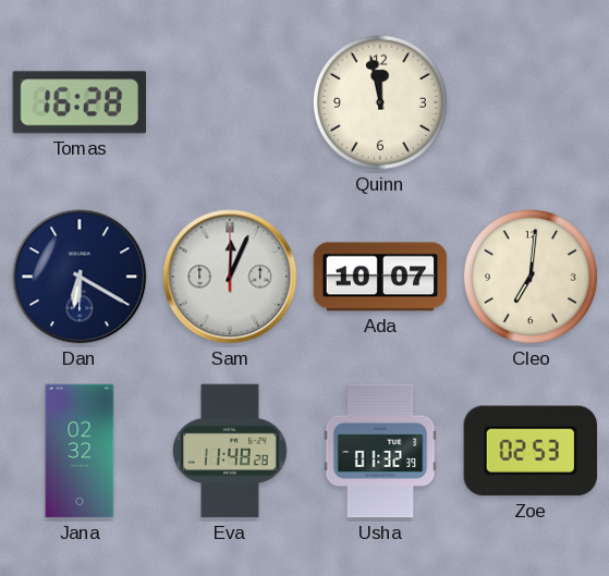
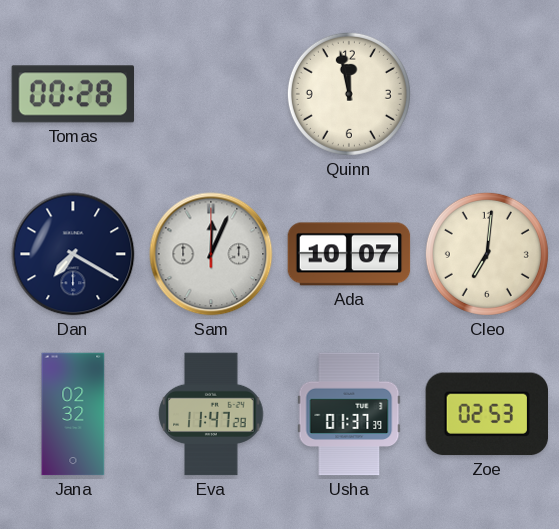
Tomas: 16:28 -> 00:28
Dan: 6:20 -> 7:20
Eva: 11:48 -> 11:47
Usha: 01:32 -> 01:37
